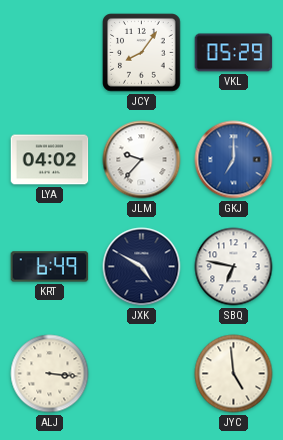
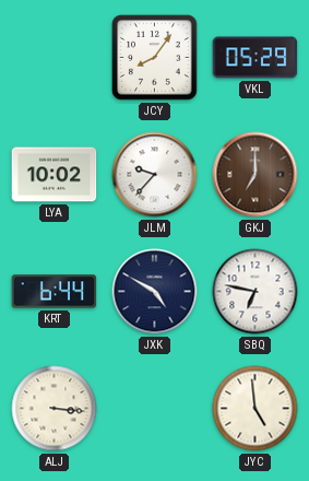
LYA: 04:02 -> 10:02
GKJ dial: blue -> brown
KRT: 6:49 -> 6:44
